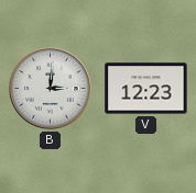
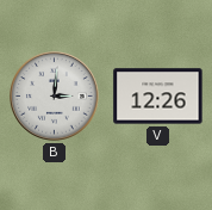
V: 12:23 -> 12:26
